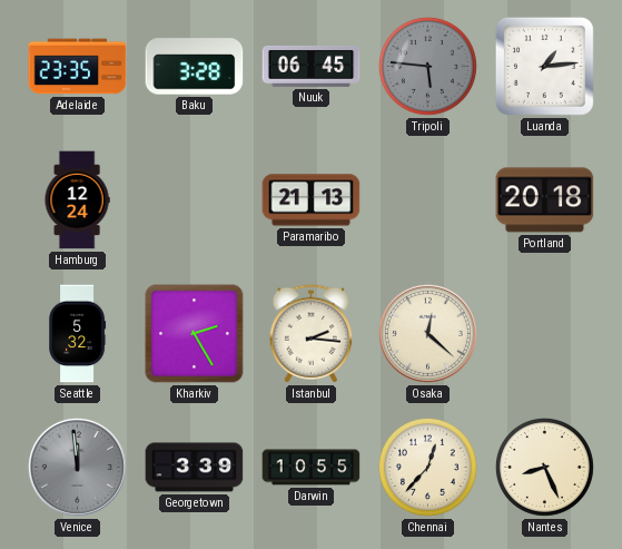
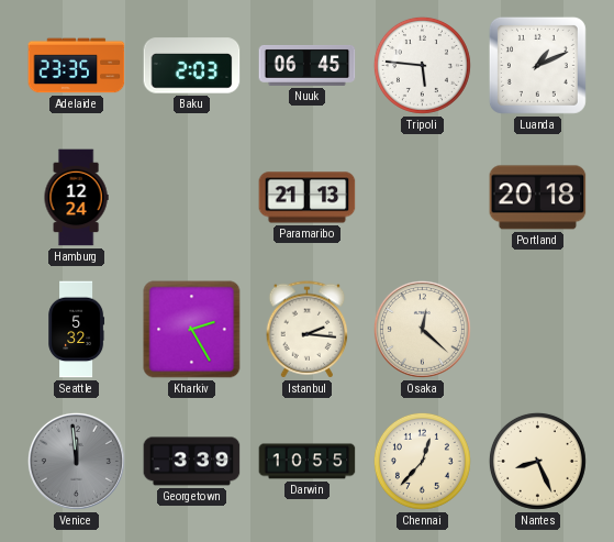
Baku: 3:28 -> 2:03
Tripoli dial: grey -> white
Luanda: 1:14 -> 1:11
